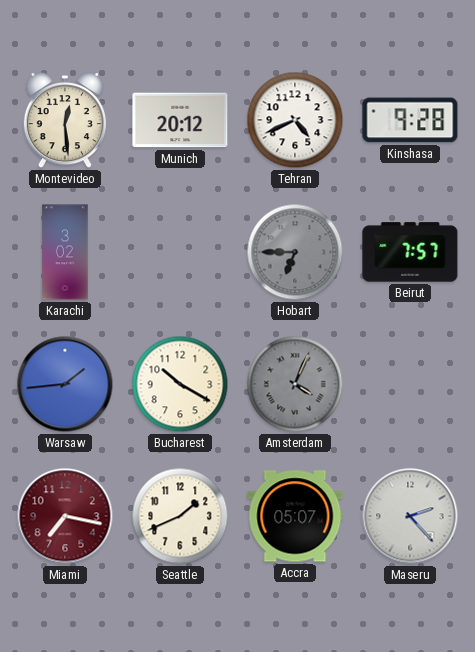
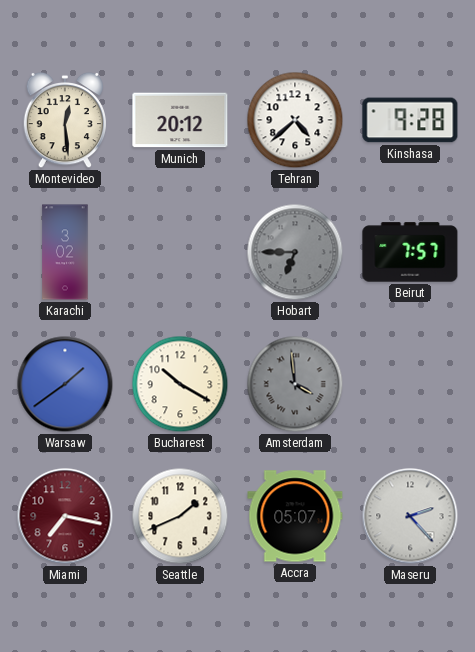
Tehran: 4:41 -> 4:38
Warsaw: 1:44 -> 1:39
Amsterdam: 4:04 -> 3:59
